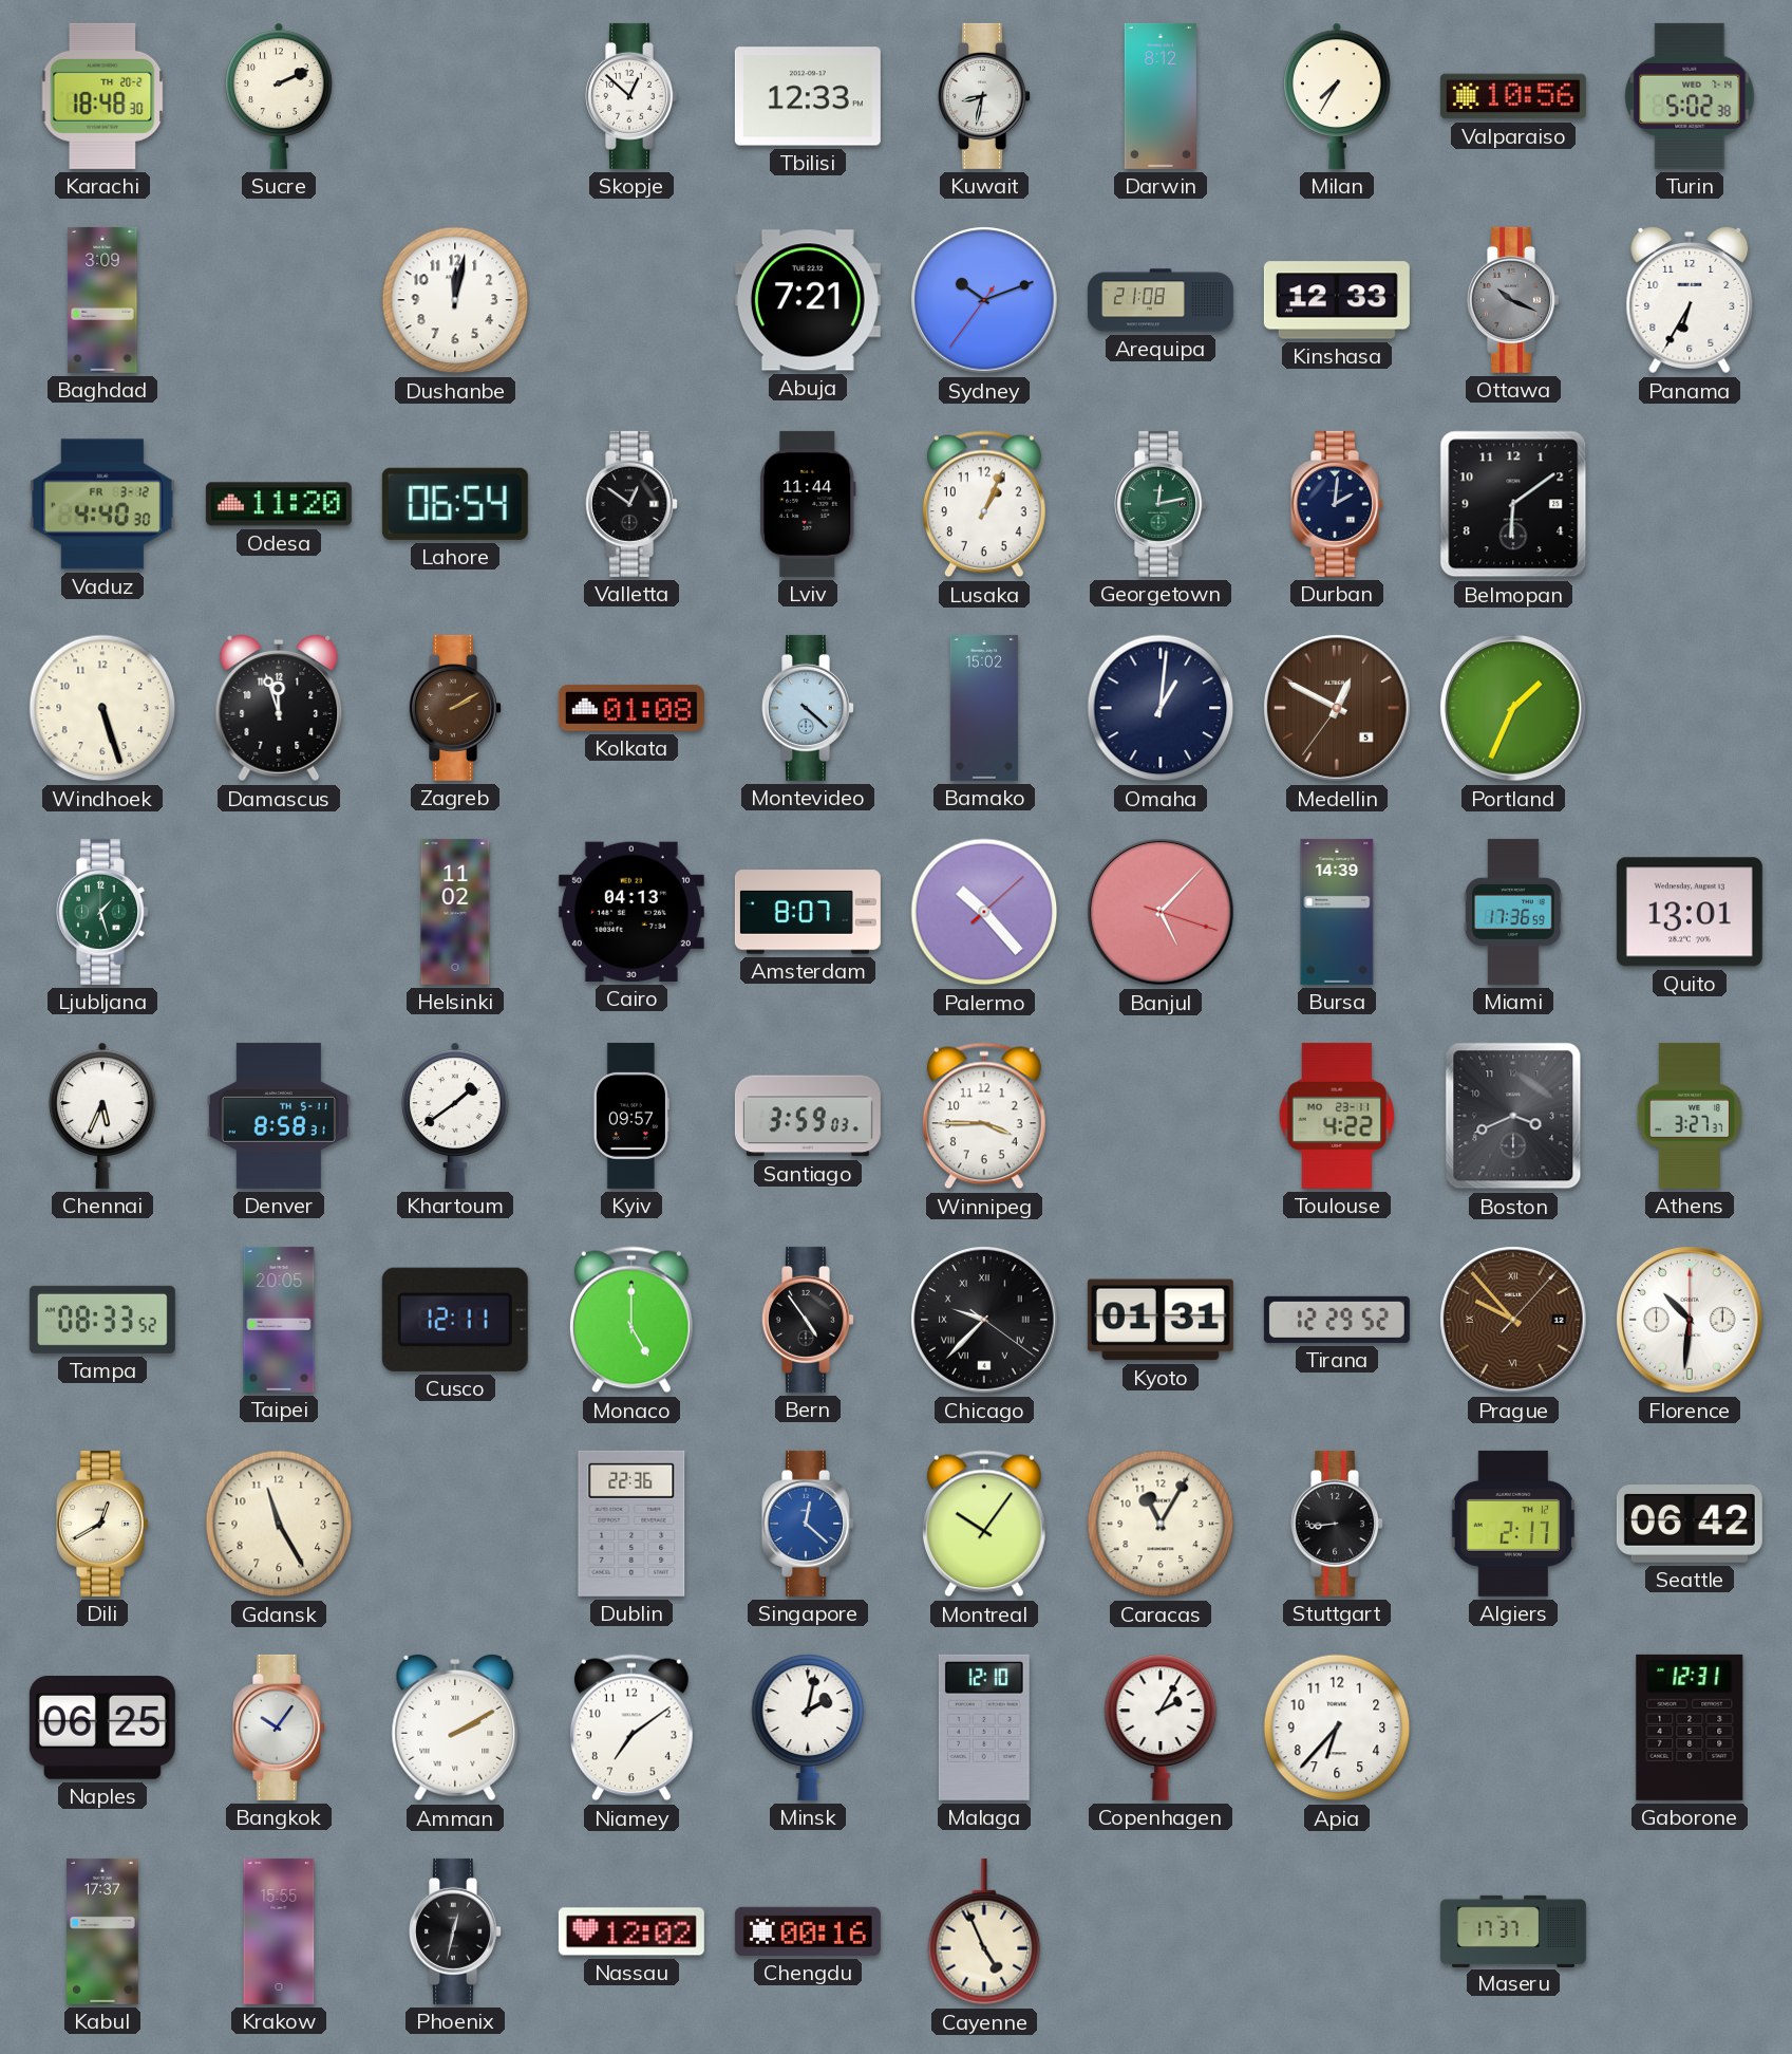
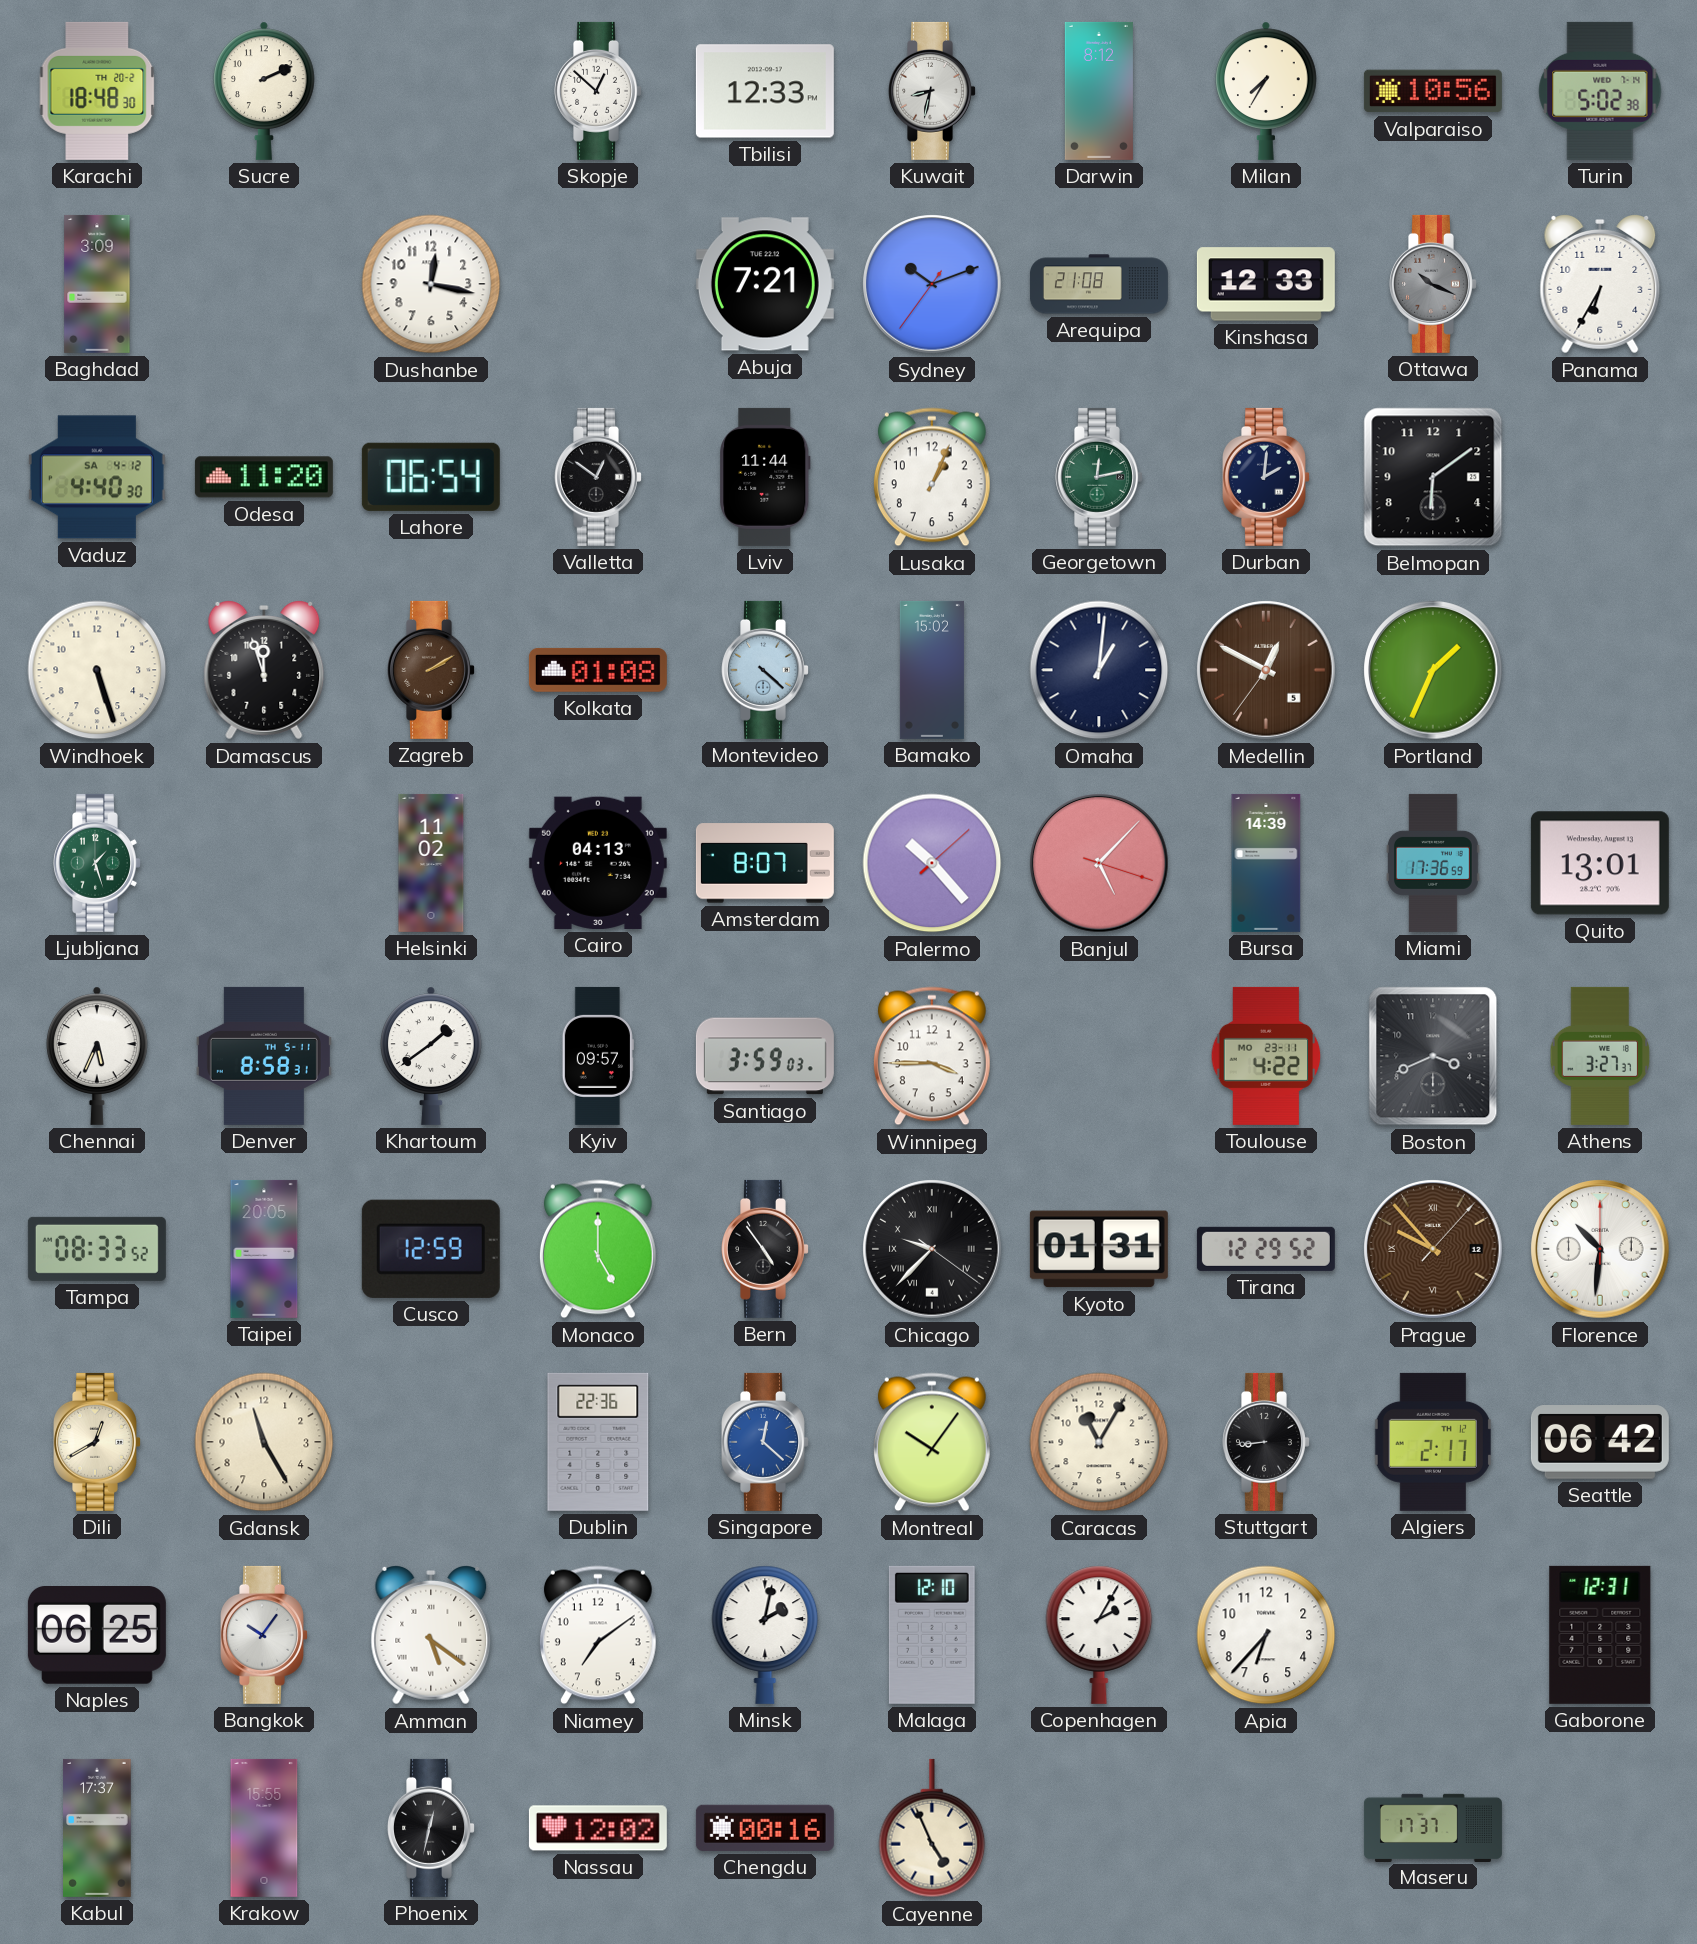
Dushanbe: 12:02 -> 12:17
Vaduz date: FR 3-12 -> SA 4-12
Cusco: 12:11 -> 12:59
Amman: 2:10 -> 5:21
